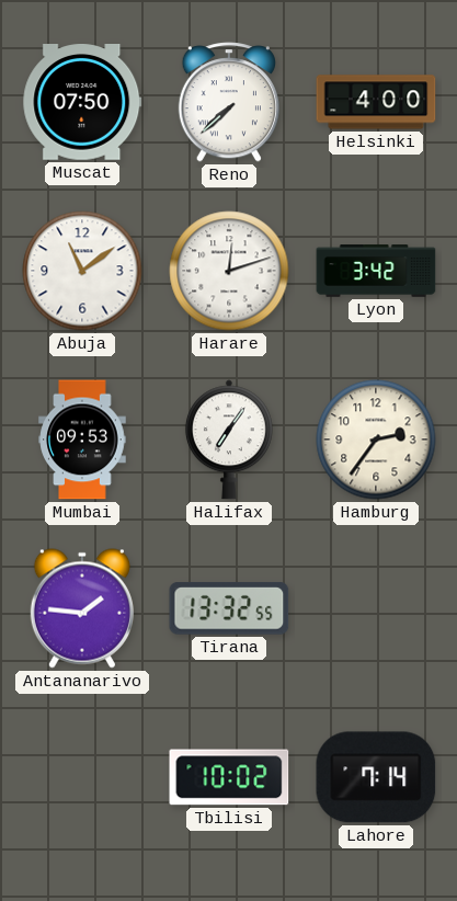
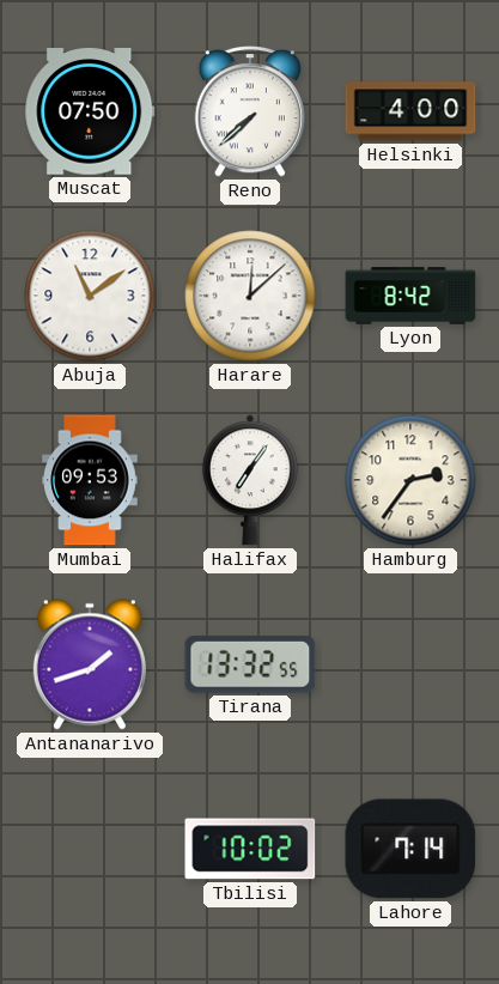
Harare: 12:12 -> 12:08
Lyon: 3:42 -> 8:42
Antananarivo: 1:46 -> 1:42
